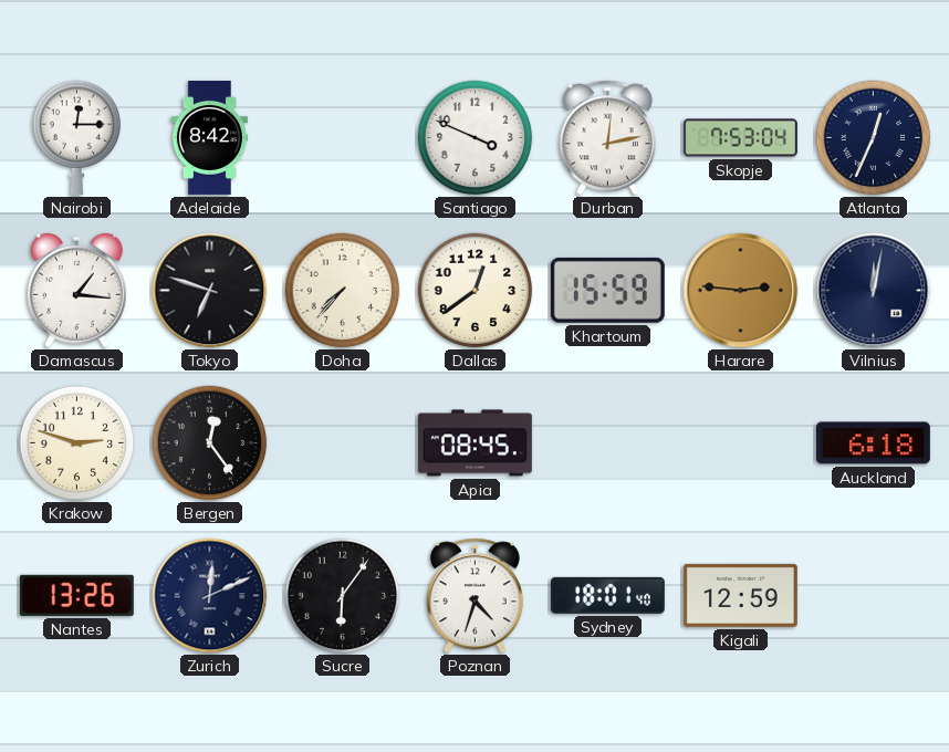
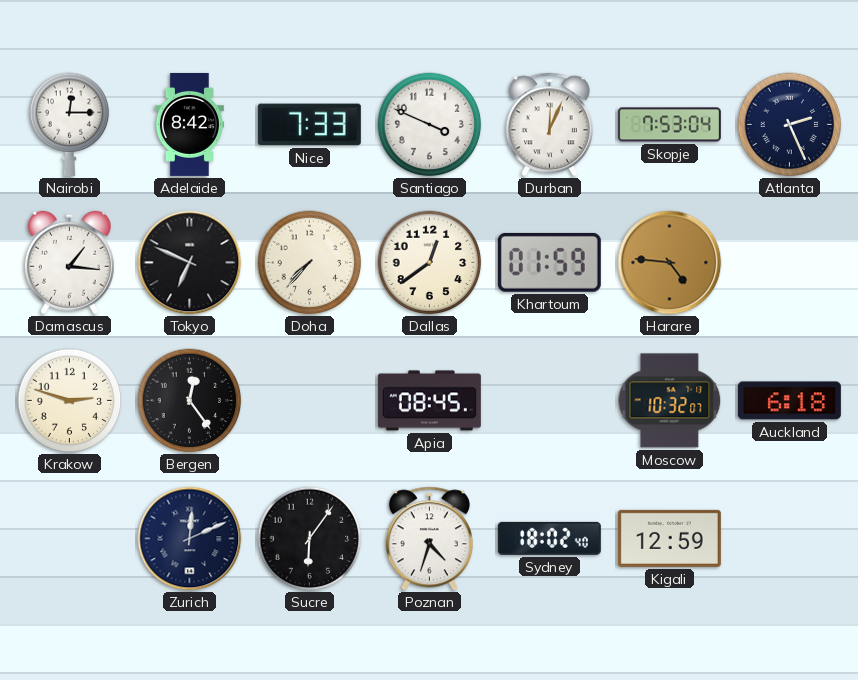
Nice: none -> 7:33
Durban: 12:13 -> 12:04
Atlanta: 12:34 -> 2:26
Tokyo: 6:48 -> 6:49
Khartoum: 15:59 -> 01:59
Harare: 2:46 -> 4:46
Vilnius: 12:02 -> none
Moscow: none -> 10:32
Nantes: 13:26 -> none
Sydney: 18:01 -> 18:02
